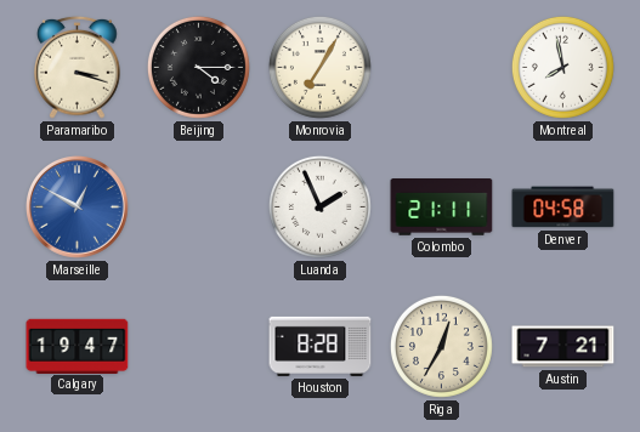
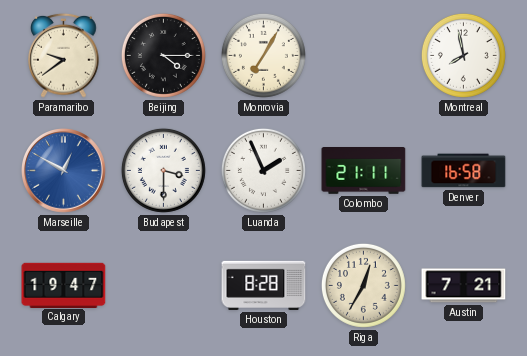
Paramaribo: 3:18 -> 9:39
Budapest: none -> 3:30
Denver: 04:58 -> 16:58
